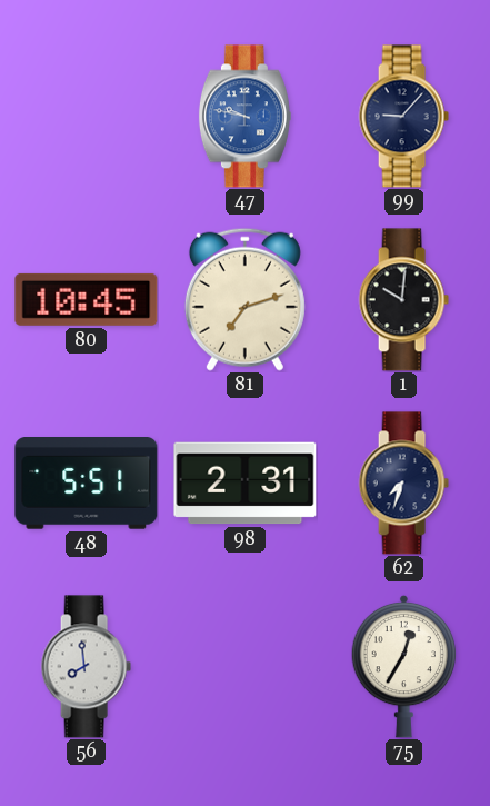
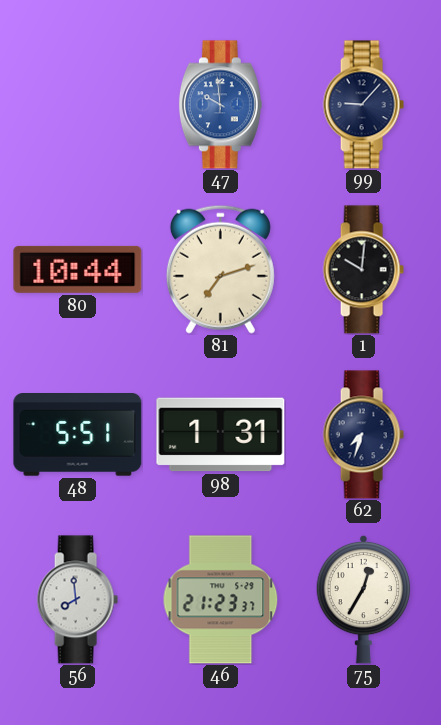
47: 9:47 -> 9:59
80: 10:45 -> 10:44
98: 2:31 -> 1:31
46: none -> 21:23
